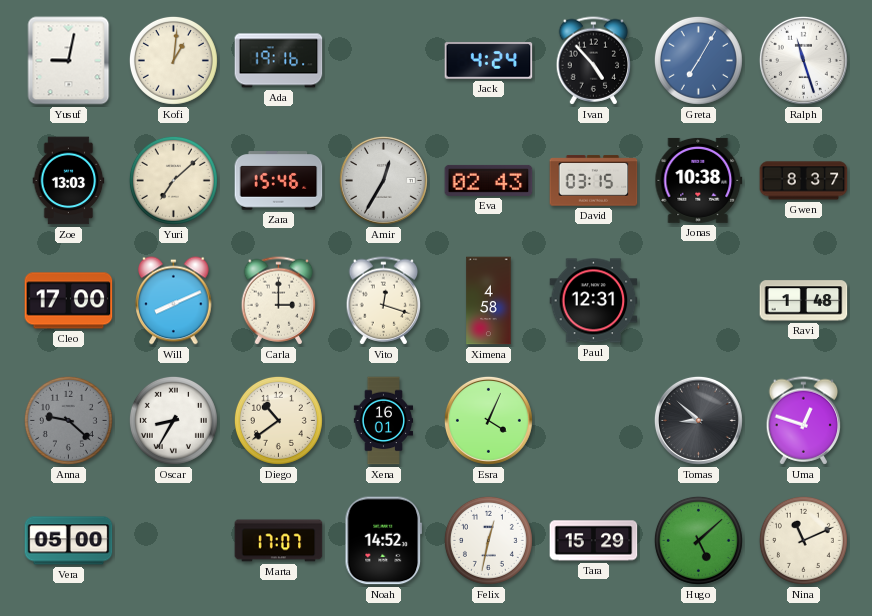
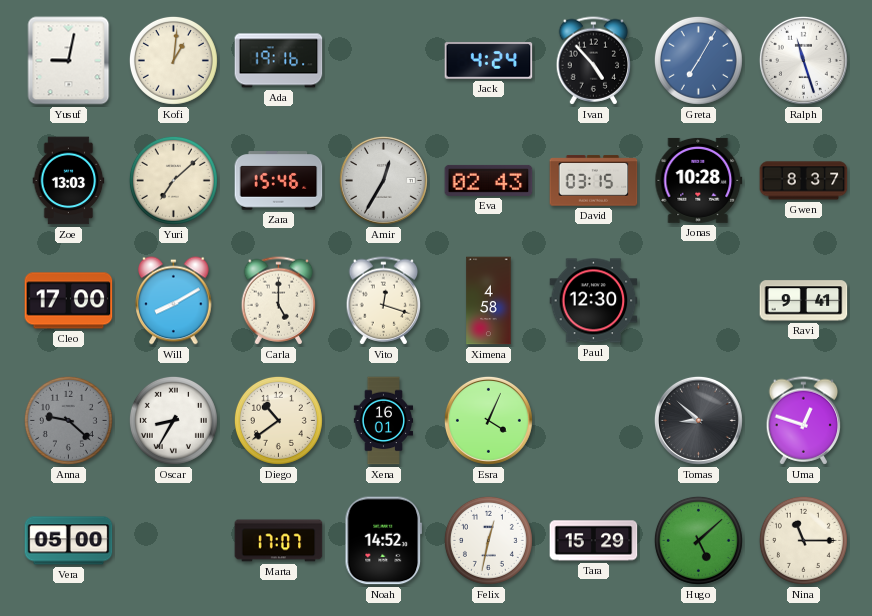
Jonas: 10:38 -> 10:28
Will: 8:11 -> 8:10
Carla: 3:00 -> 5:00
Paul: 12:31 -> 12:30
Ravi: 1:48 -> 9:41
Nina: 11:11 -> 11:15
